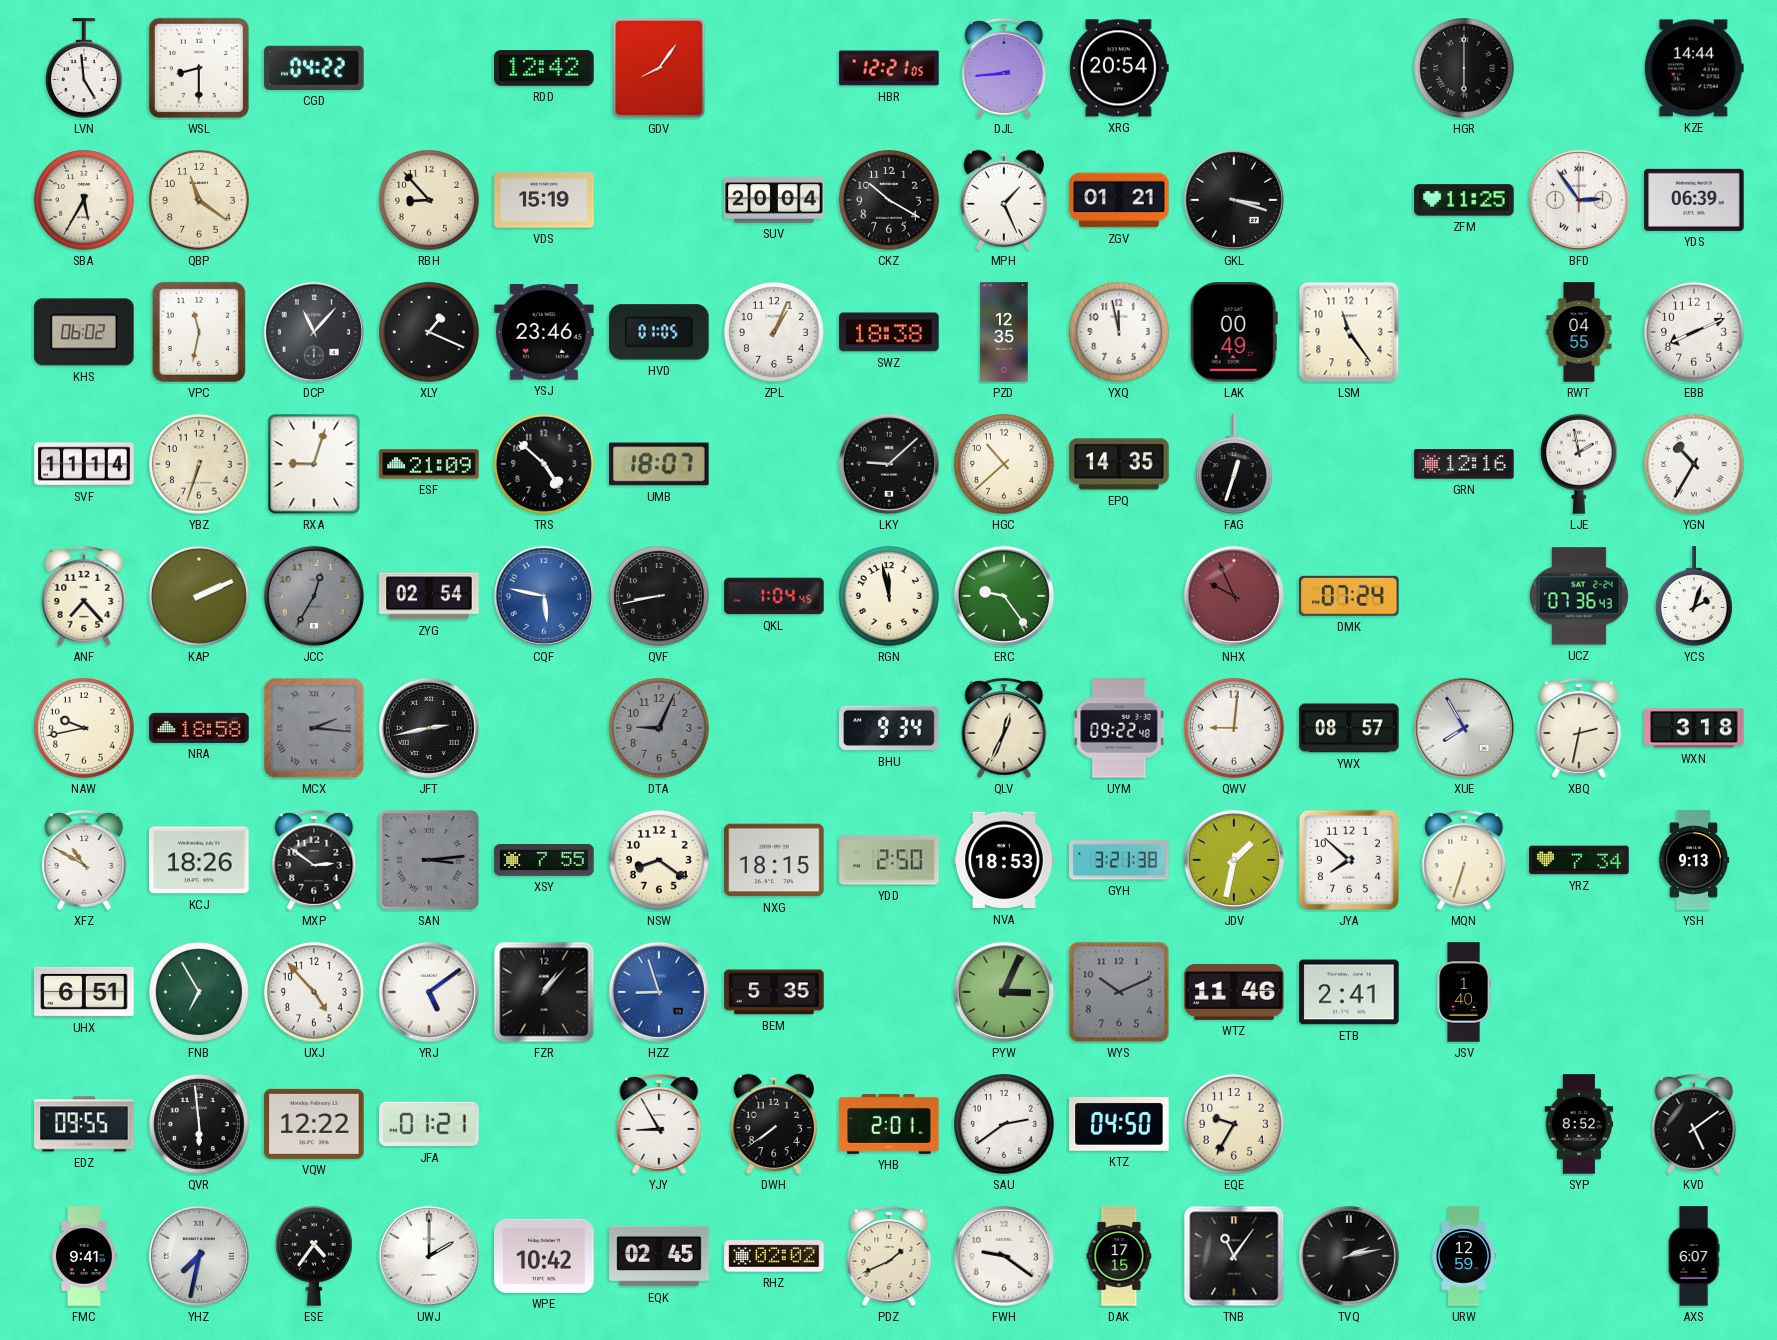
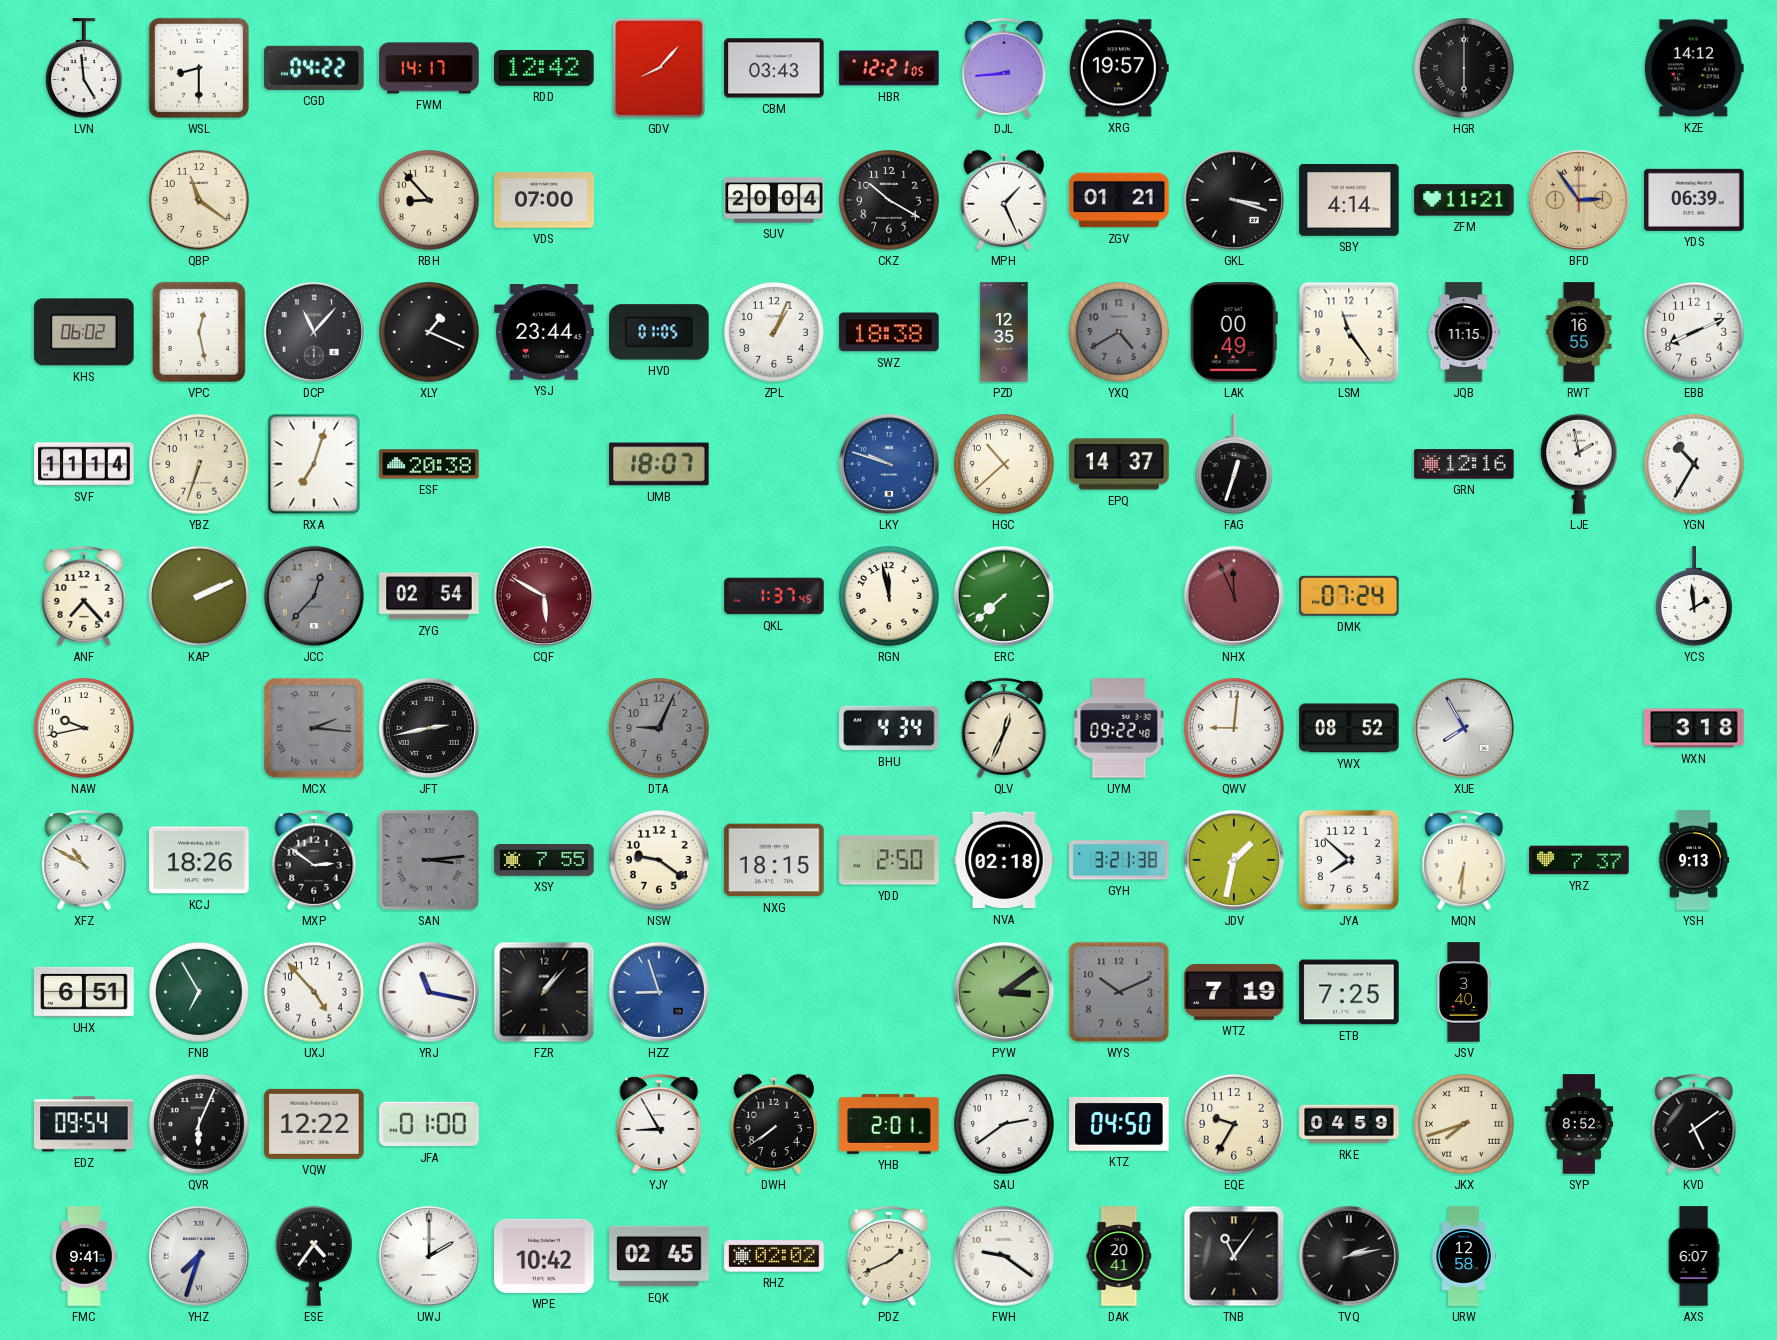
FWM: none -> 14:17
GDV: 8:06 -> 8:07
CBM: none -> 03:43
XRG: 20:54 -> 19:57
KZE: 14:44 -> 14:12
SBA: 5:35 -> none
VDS: 15:19 -> 07:00
SBY: none -> 4:14
ZFM: 11:25 -> 11:21
BFD dial: white -> champagne
VPC: 11:32 -> 12:28
YSJ: 23:46 -> 23:44
YXQ: 11:58 -> 4:40
YXQ dial: white -> grey
JQB: none -> 11:15
RWT: 04:55 -> 16:55
RXA: 9:03 -> 7:03
ESF: 21:09 -> 20:38
TRS: 4:52 -> none
LKY: 9:08 -> 9:48
LKY dial: black -> blue
EPQ: 14:35 -> 14:37
JCC: 12:35 -> 12:37
CQF: 5:47 -> 5:50
CQF dial: blue -> burgundy
QVF: 8:43 -> none
QKL: 1:04 -> 1:37
ERC: 9:24 -> 7:38
NHX: 9:56 -> 11:56
UCZ: 07:36 -> none
YCS: 2:03 -> 1:59
NRA: 18:58 -> none
BHU: 9:34 -> 4:34
YWX: 08:57 -> 08:52
XBQ: 2:32 -> none
NSW: 8:21 -> 9:21
NVA: 18:53 -> 02:18
MQN: 6:33 -> 6:31
YRZ: 7:34 -> 7:37
YRJ: 5:09 -> 11:17
BEM: 5:35 -> none
PYW: 3:04 -> 3:09
WTZ: 11:46 -> 7:19
ETB: 2:41 -> 7:25
JSV: 1:40 -> 3:40
EDZ: 09:55 -> 09:54
QVR: 5:59 -> 6:04
JFA: 01:21 -> 01:00
RKE: none -> 04:59
JKX: none -> 7:42
YHZ: 7:32 -> 7:33
DAK: 17:15 -> 20:41
URW: 12:59 -> 12:58
